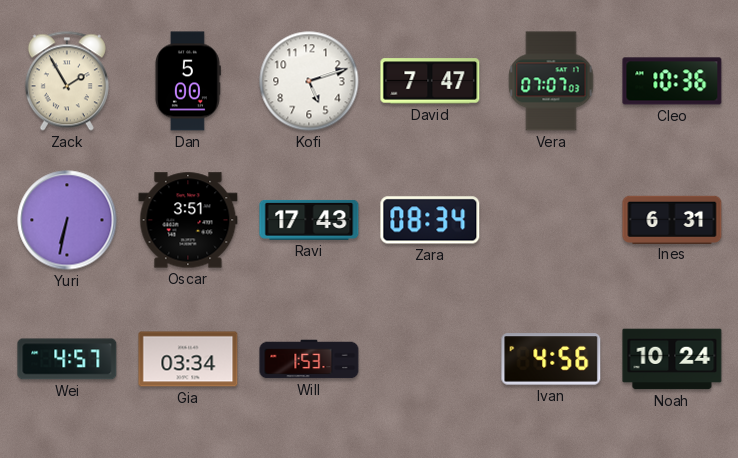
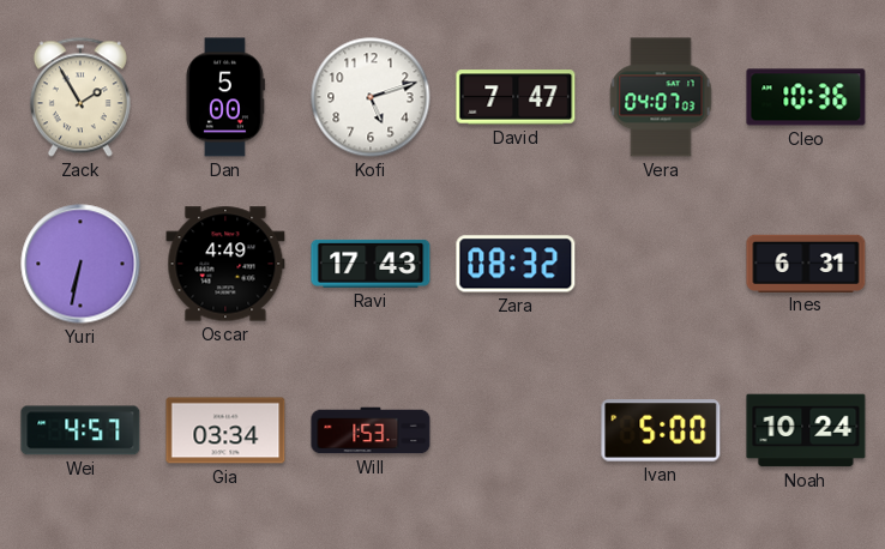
Vera: 07:07 -> 04:07
Oscar: 3:51 -> 4:49
Zara: 08:34 -> 08:32
Ivan: 4:56 -> 5:00
